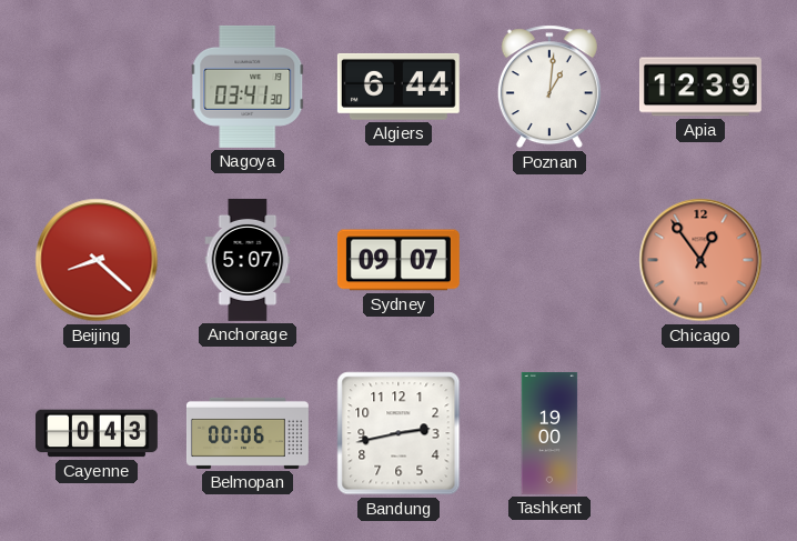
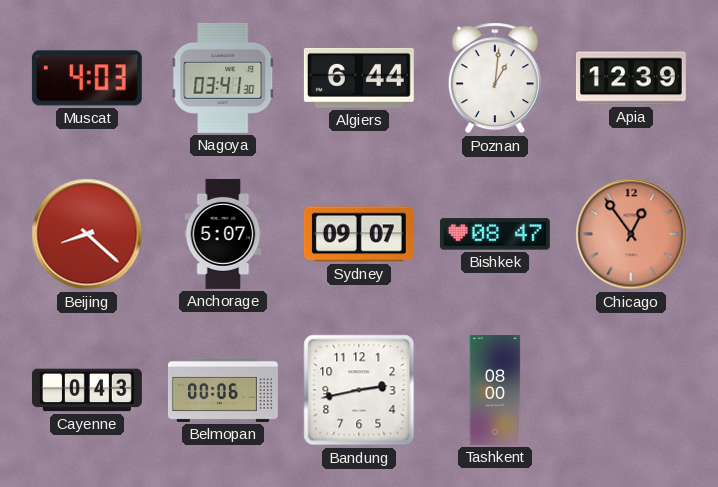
Muscat: none -> 4:03
Bishkek: none -> 08:47
Tashkent: 19:00 -> 08:00
